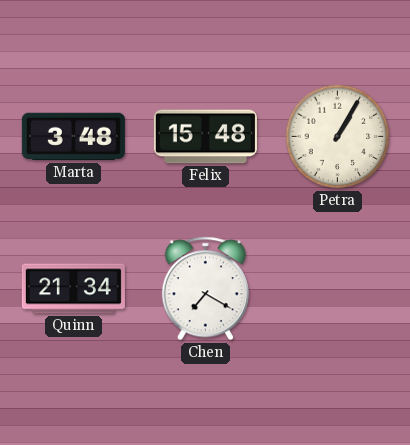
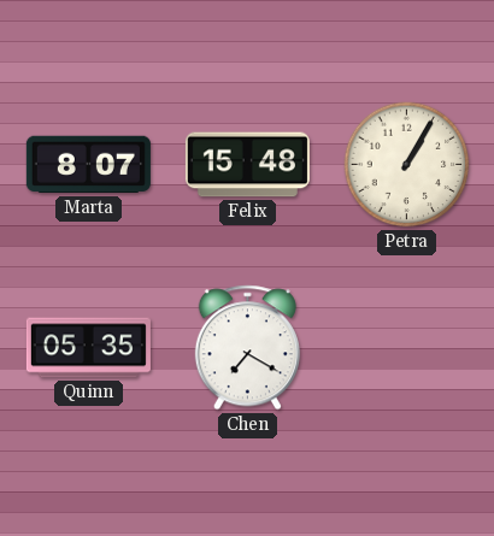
Marta: 3:48 -> 8:07
Quinn: 21:34 -> 05:35
